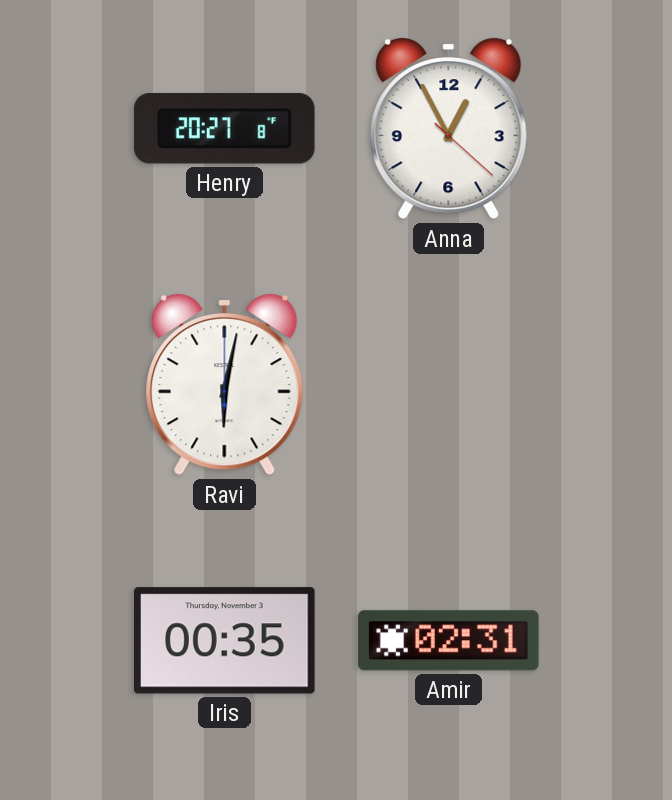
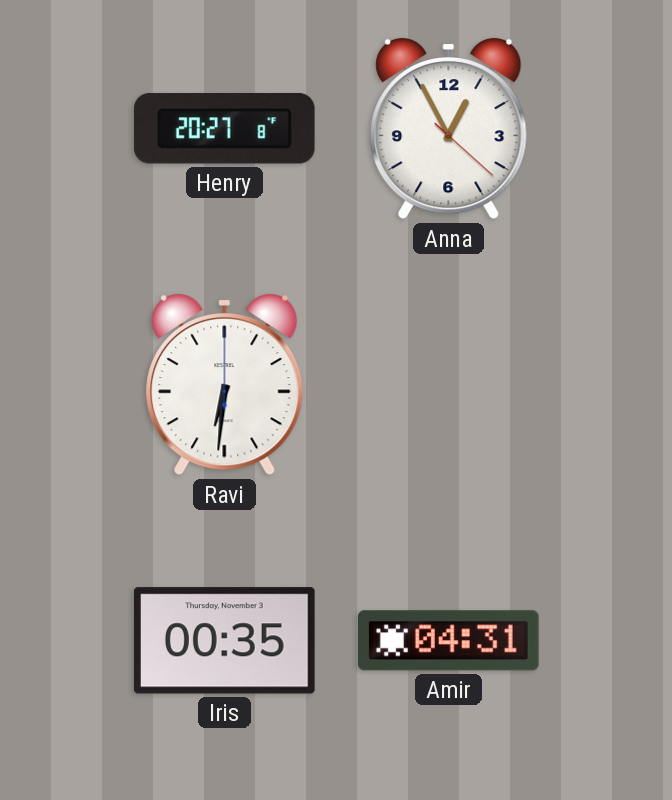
Ravi: 6:02 -> 6:31
Amir: 02:31 -> 04:31
